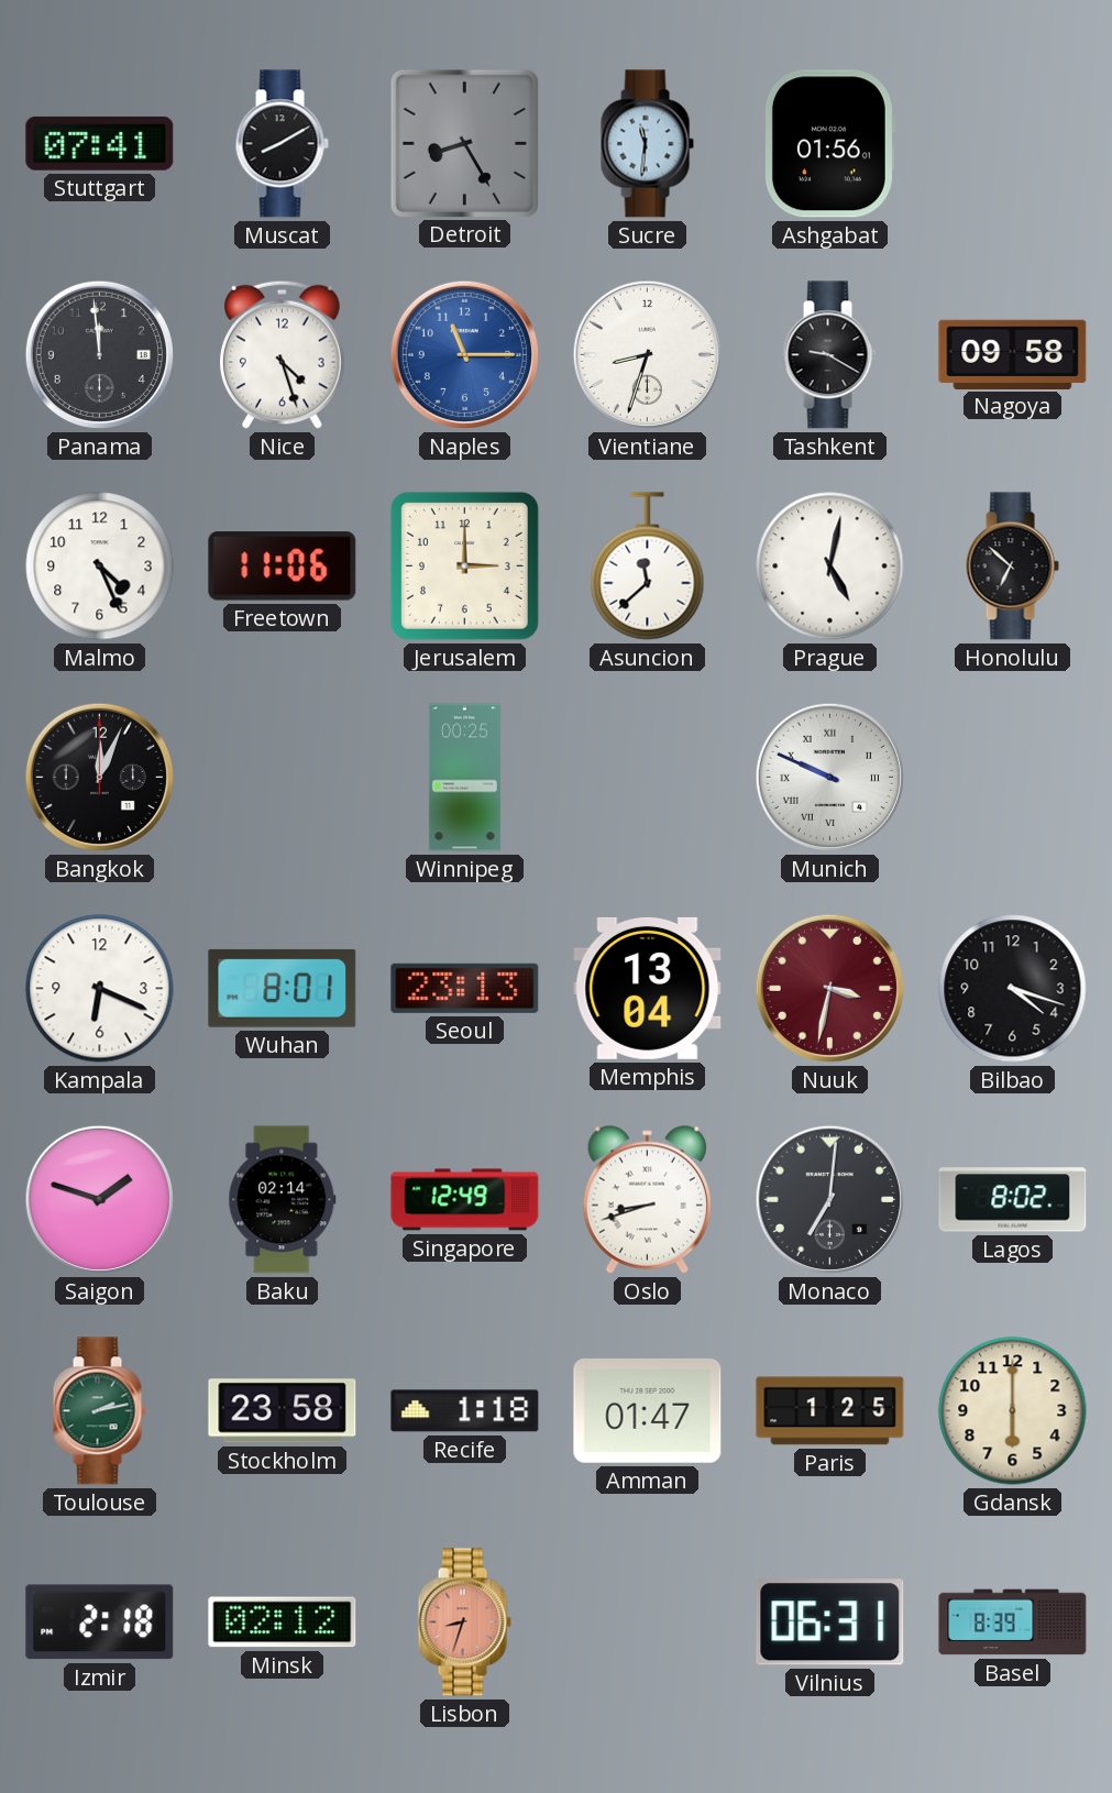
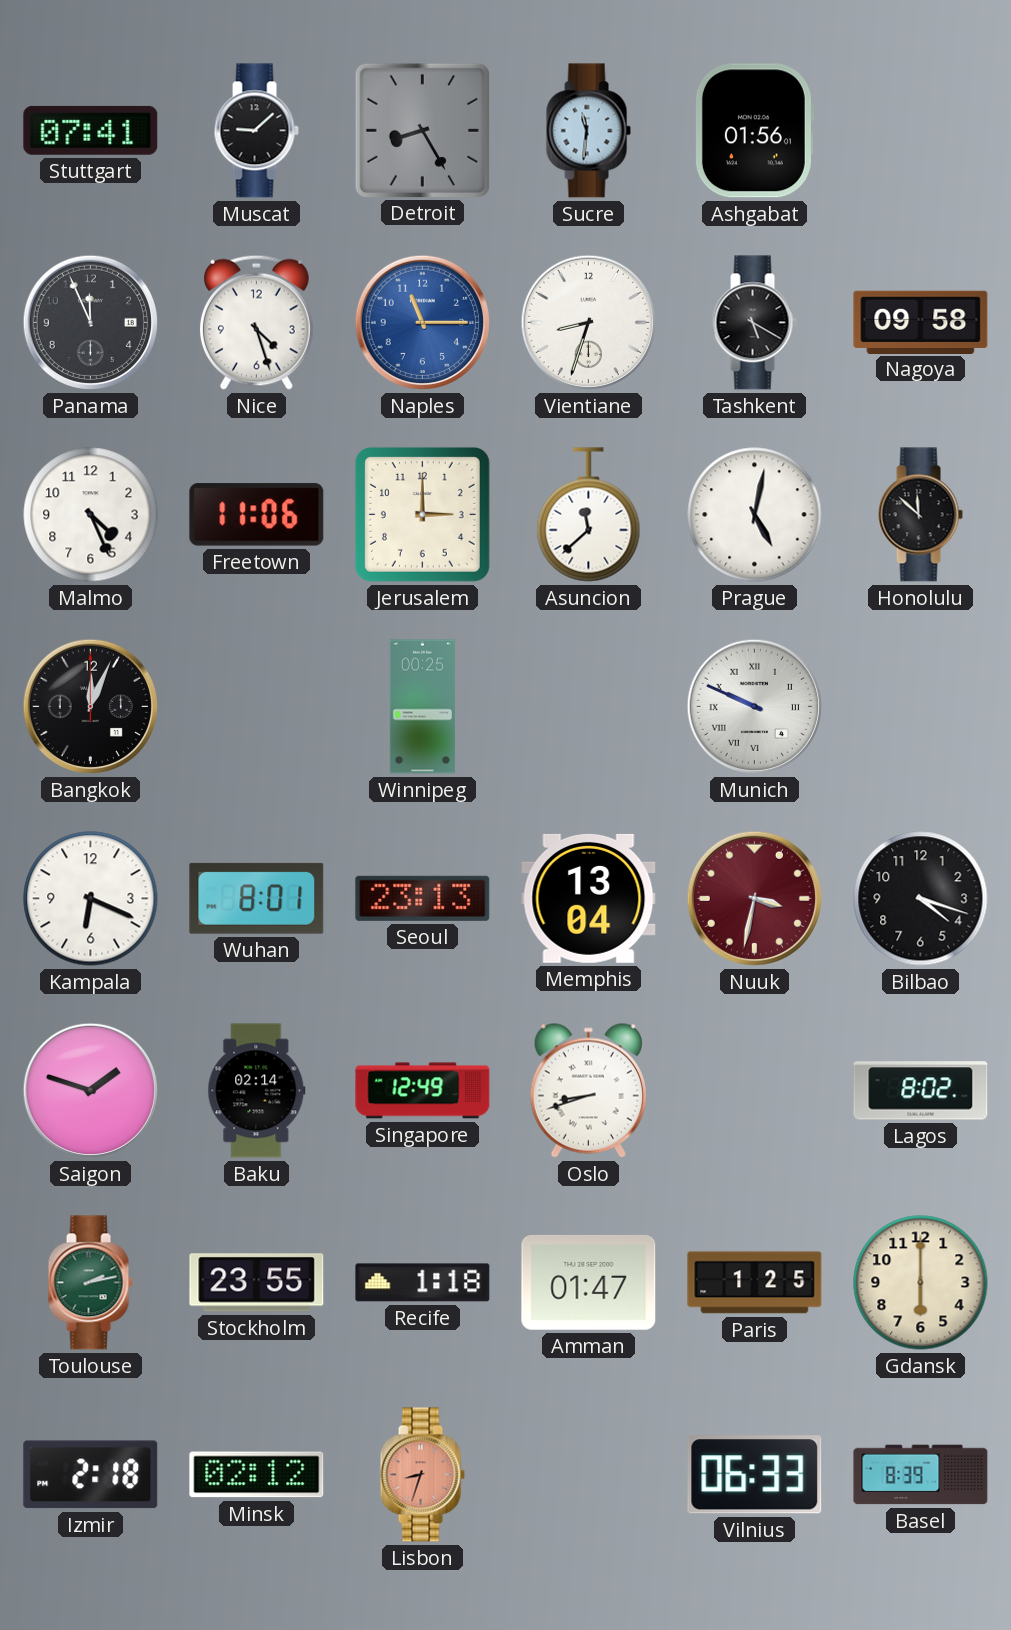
Muscat: 8:10 -> 9:08
Panama: 11:59 -> 11:56
Tashkent: 9:20 -> 5:20
Honolulu: 6:52 -> 11:52
Monaco: 7:01 -> none
Stockholm: 23:58 -> 23:55
Vilnius: 06:31 -> 06:33
